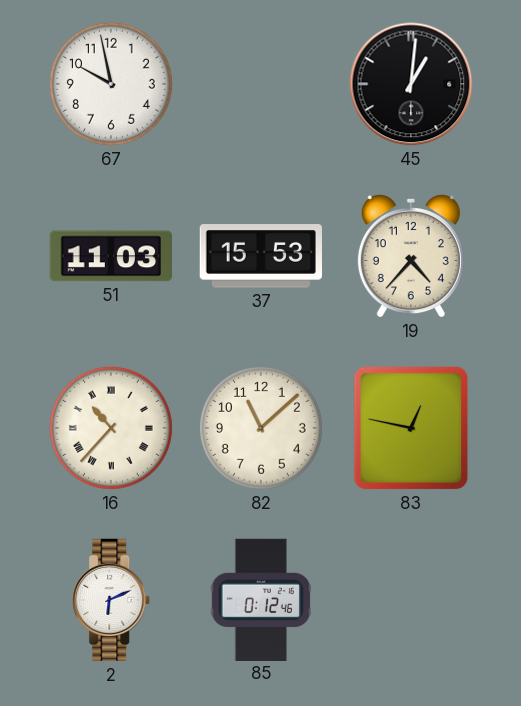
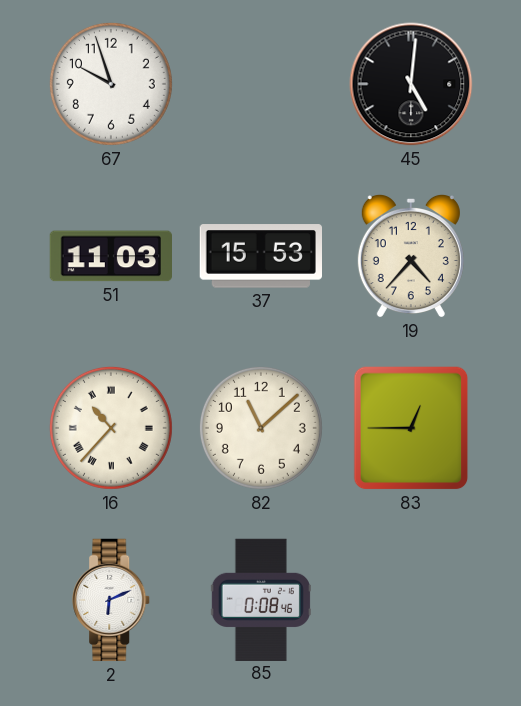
67: 9:58 -> 9:57
45: 1:01 -> 5:01
83: 12:47 -> 12:45
85: 0:12 -> 0:08
